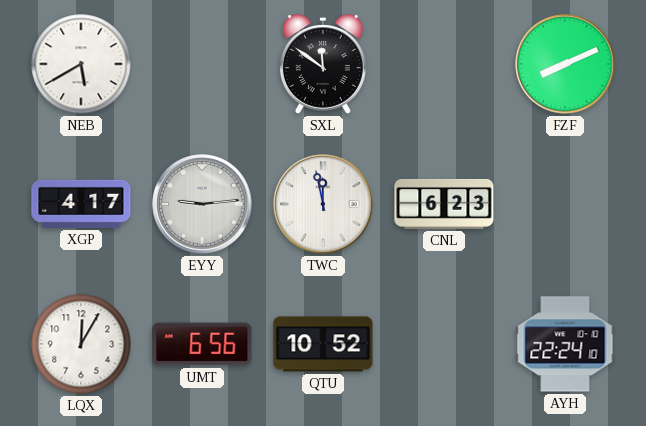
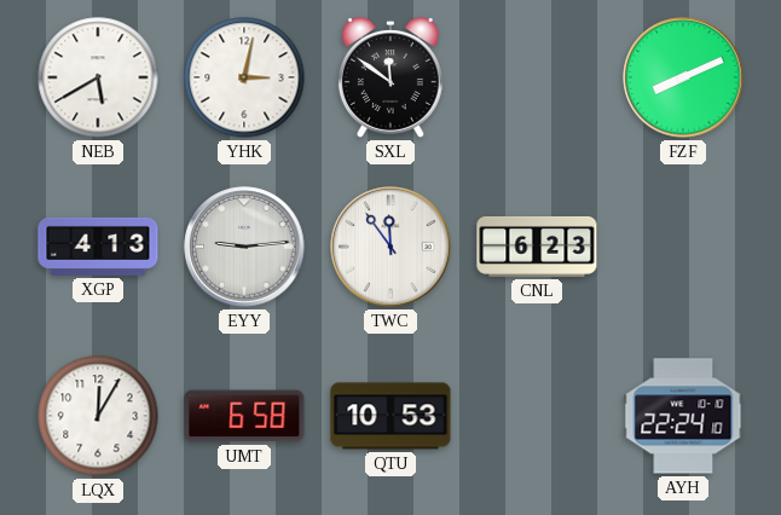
YHK: none -> 3:02
XGP: 4:17 -> 4:13
TWC: 11:58 -> 11:54
UMT: 6:56 -> 6:58
QTU: 10:52 -> 10:53
